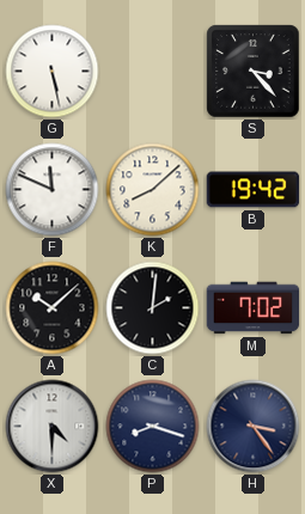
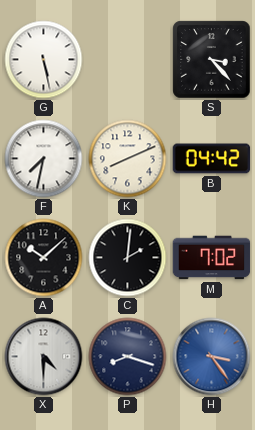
F: 11:49 -> 7:32
K: 8:08 -> 8:11
B: 19:42 -> 04:42
H dial: navy -> blue
